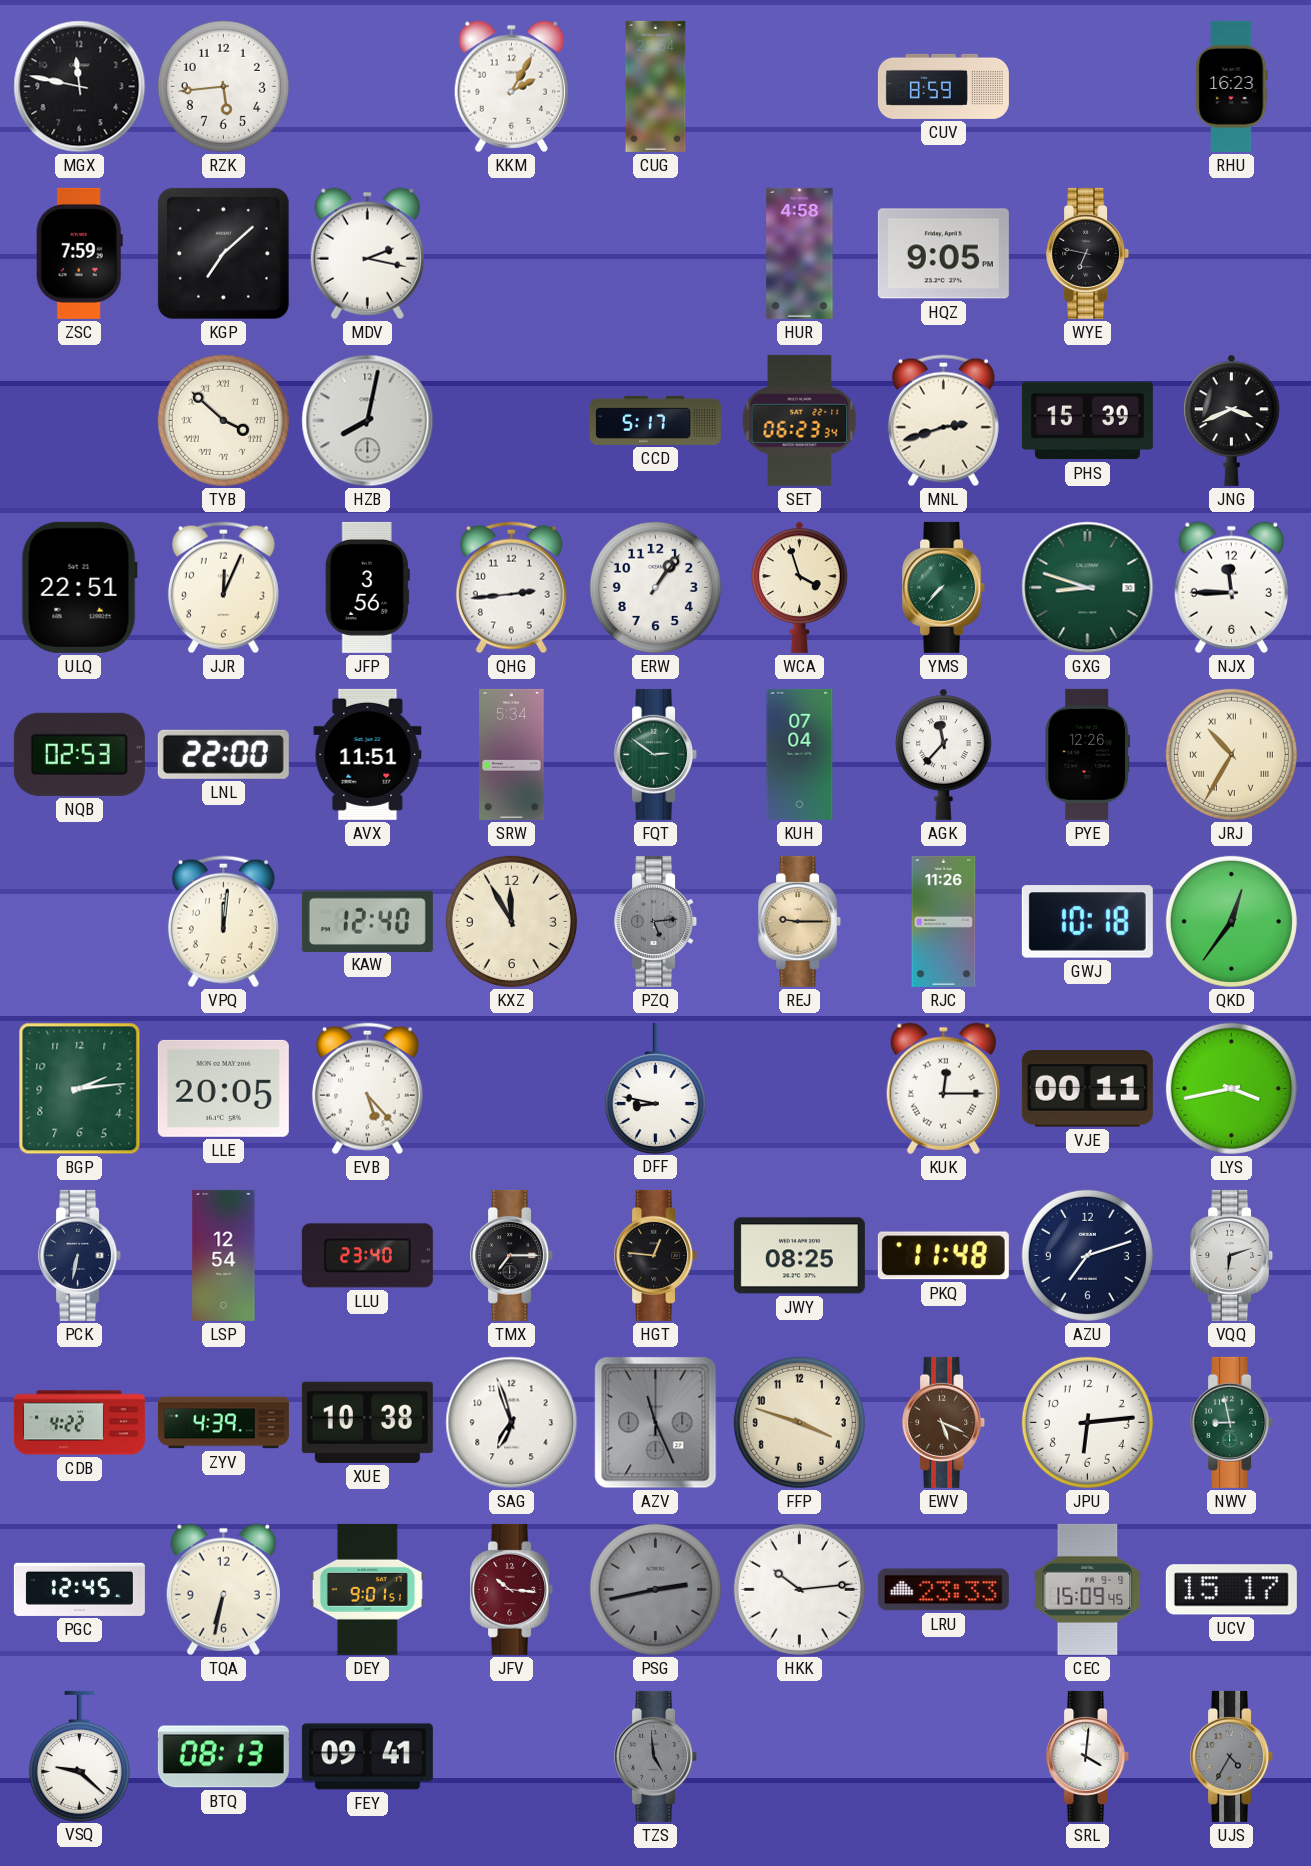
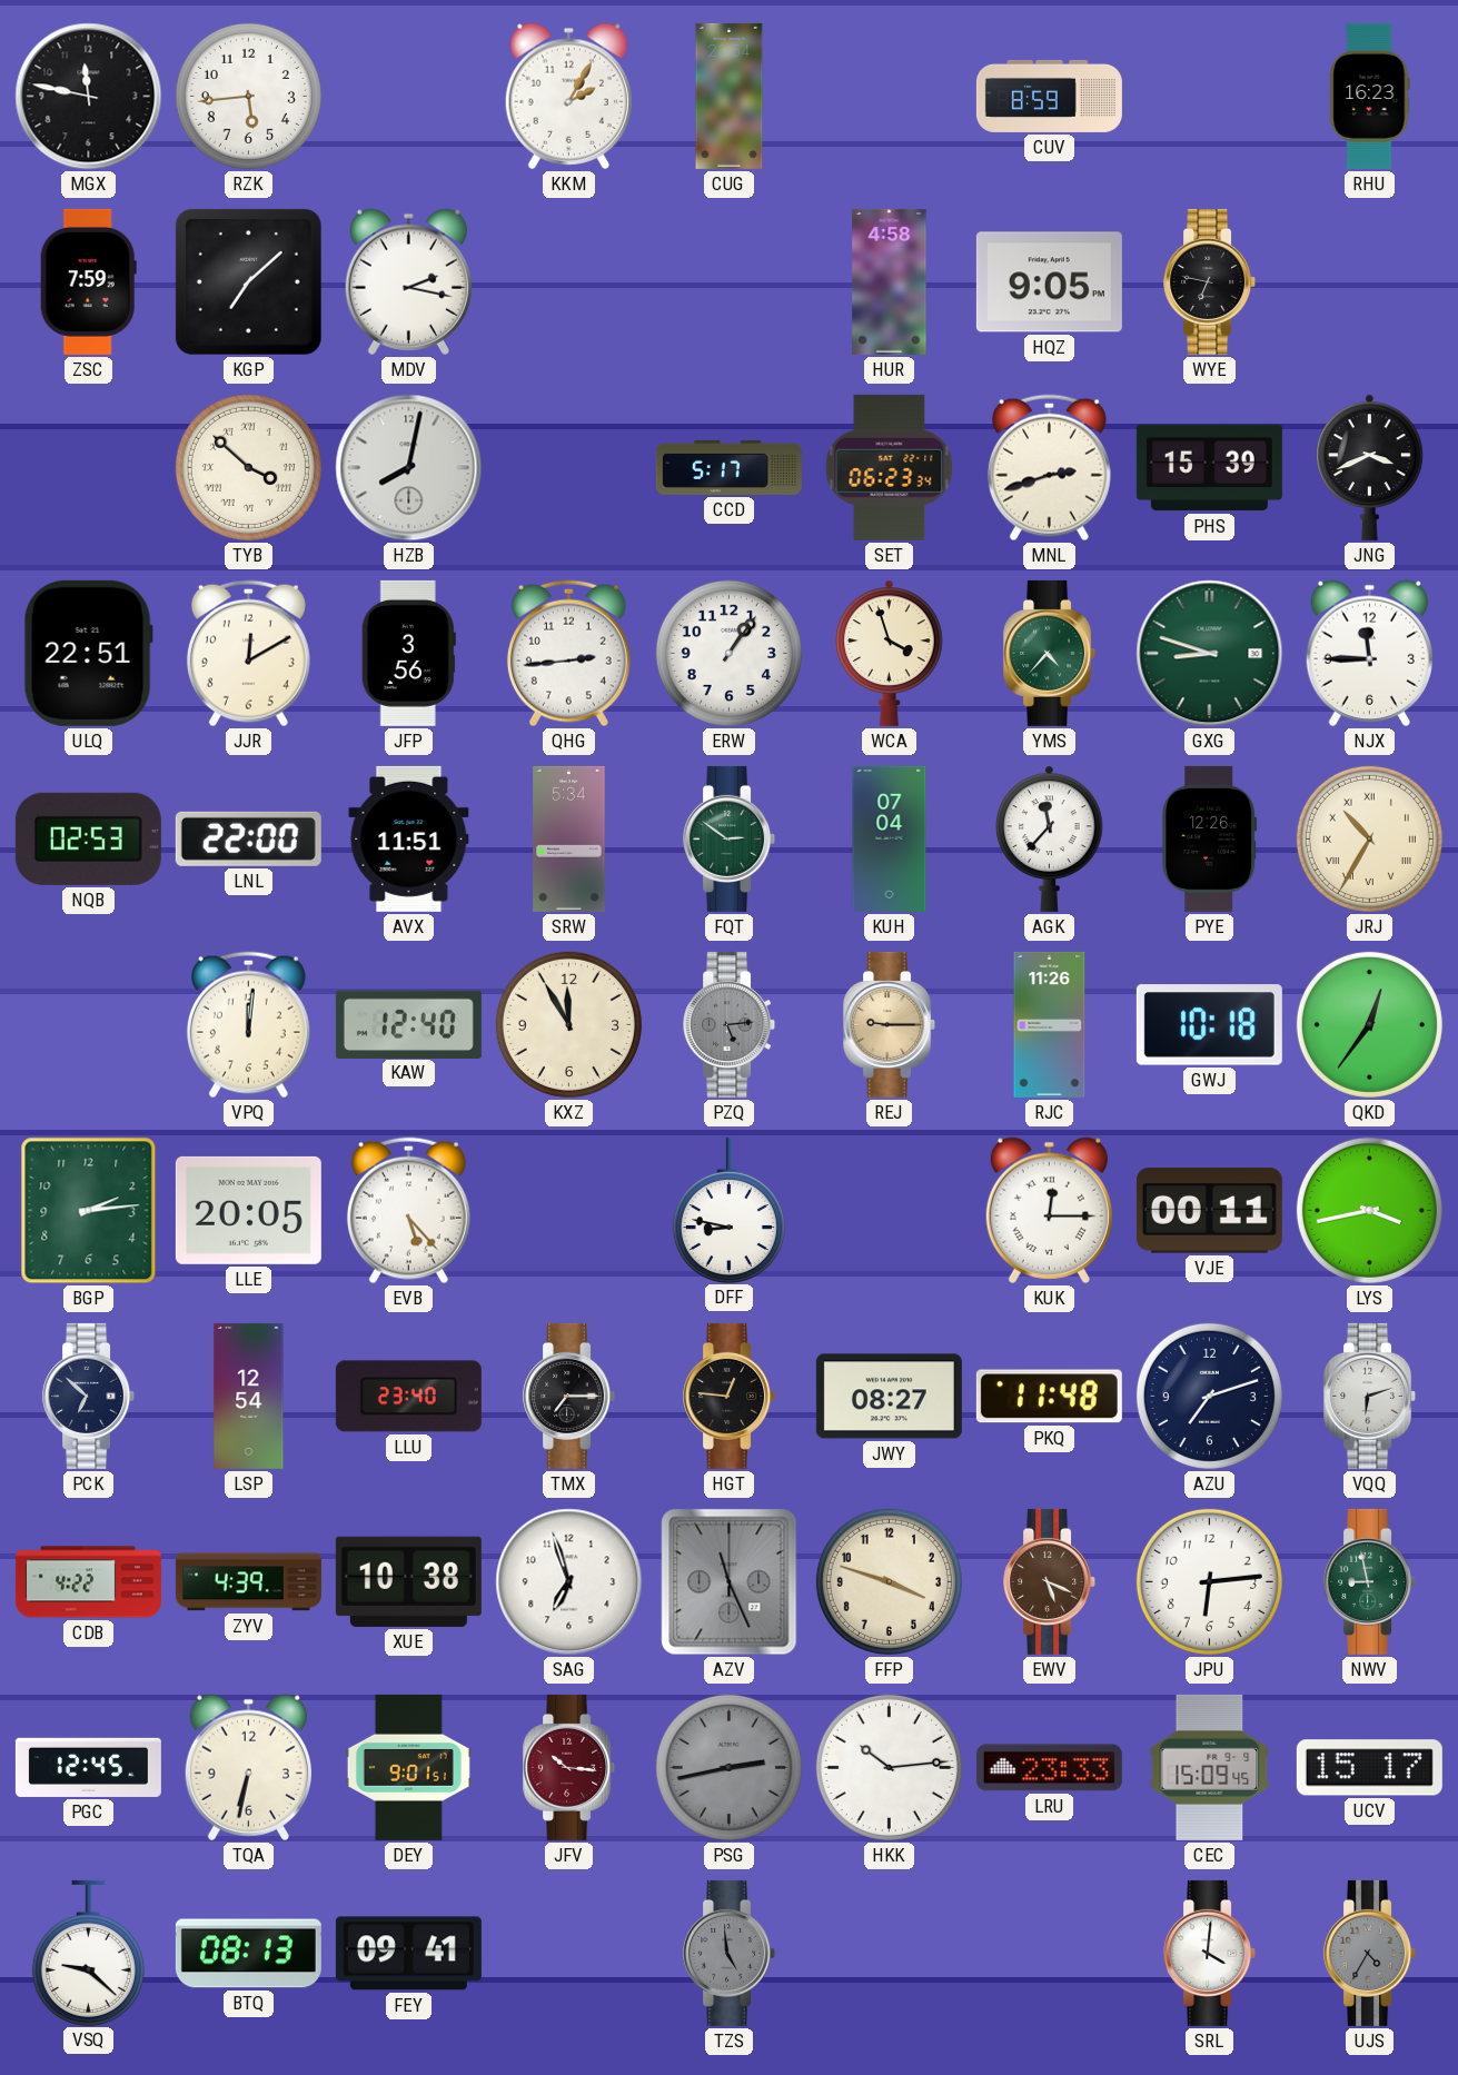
JJR: 12:04 -> 12:10
YMS: 7:37 -> 4:37
PCK: 6:32 -> 6:52
JWY: 08:25 -> 08:27
